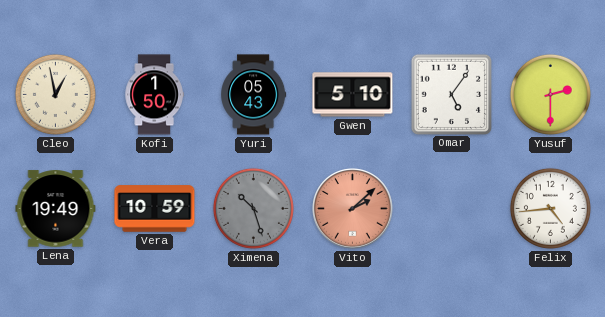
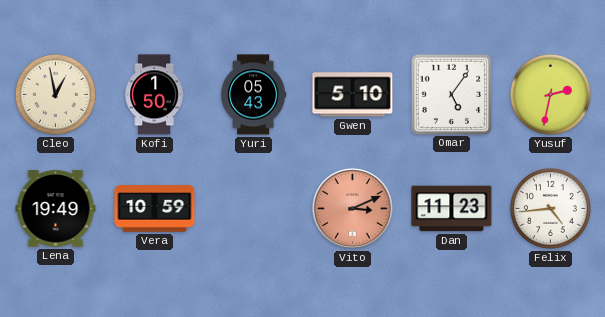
Yusuf: 2:30 -> 2:32
Ximena: 10:27 -> none
Vito: 2:08 -> 3:11
Dan: none -> 11:23
